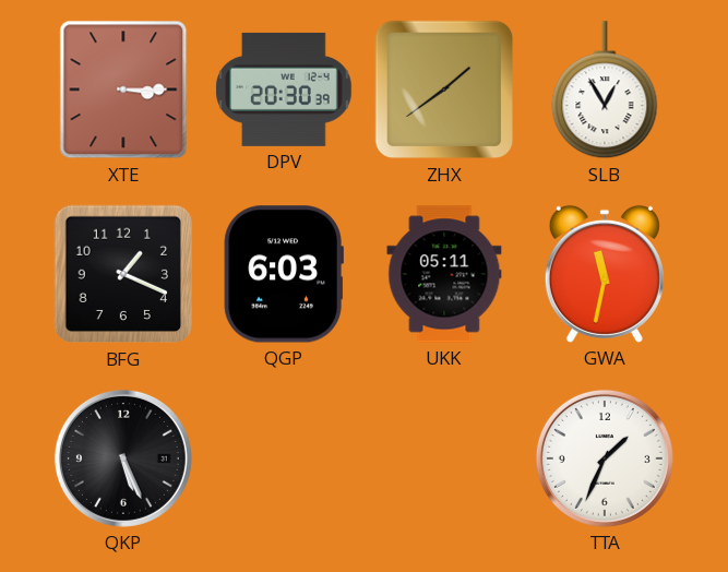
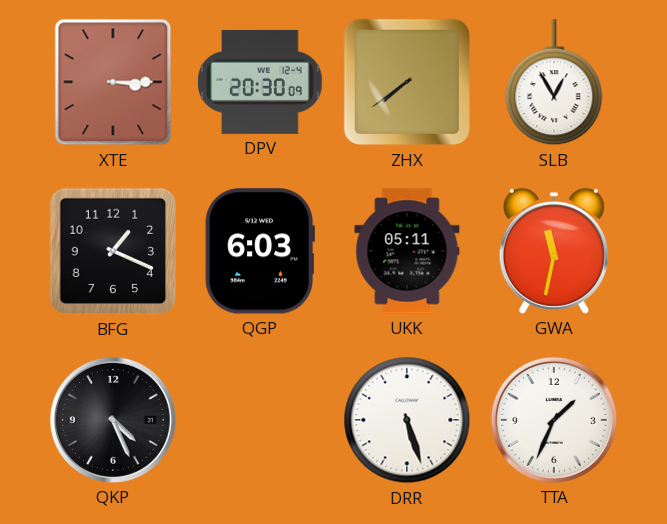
DPV: 20:30:39 -> 20:30:09
ZHX: 1:39 -> 7:39
QKP: 5:26 -> 4:26
DRR: none -> 5:27
